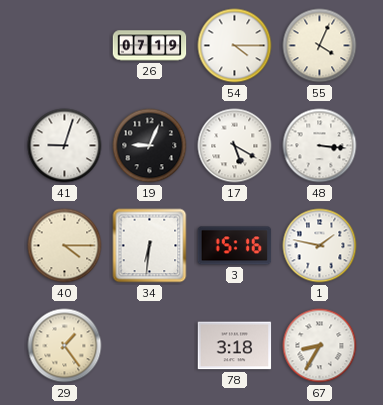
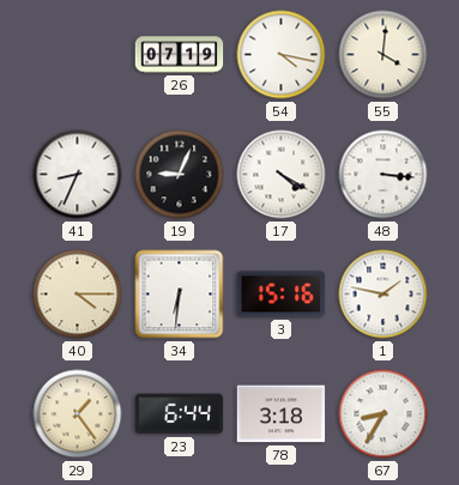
54: 4:15 -> 4:17
55: 4:04 -> 4:01
41: 9:03 -> 8:34
17: 5:20 -> 4:20
23: none -> 6:44
